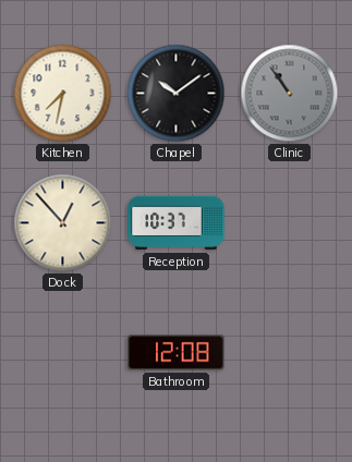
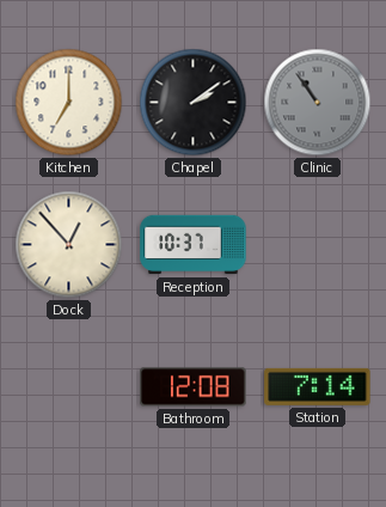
Kitchen: 7:32 -> 7:00
Chapel: 10:09 -> 2:09
Station: none -> 7:14
